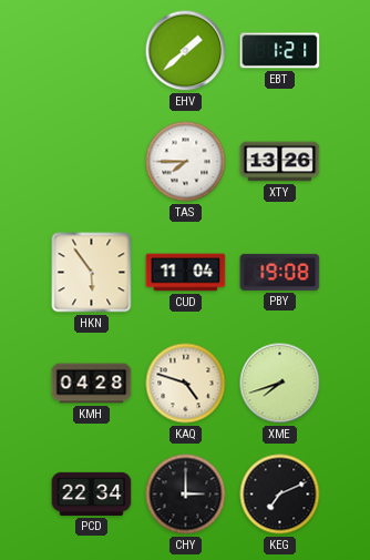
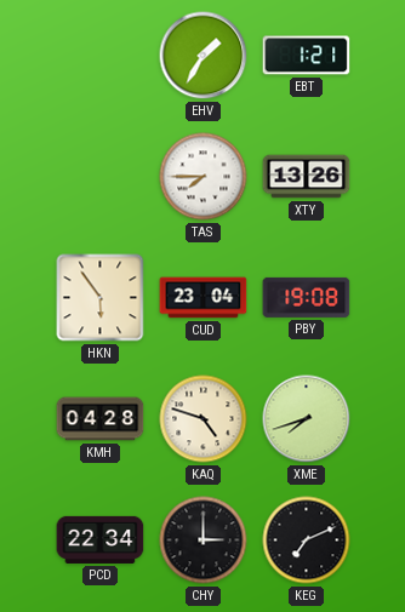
EHV: 1:38 -> 1:35
CUD: 11:04 -> 23:04
